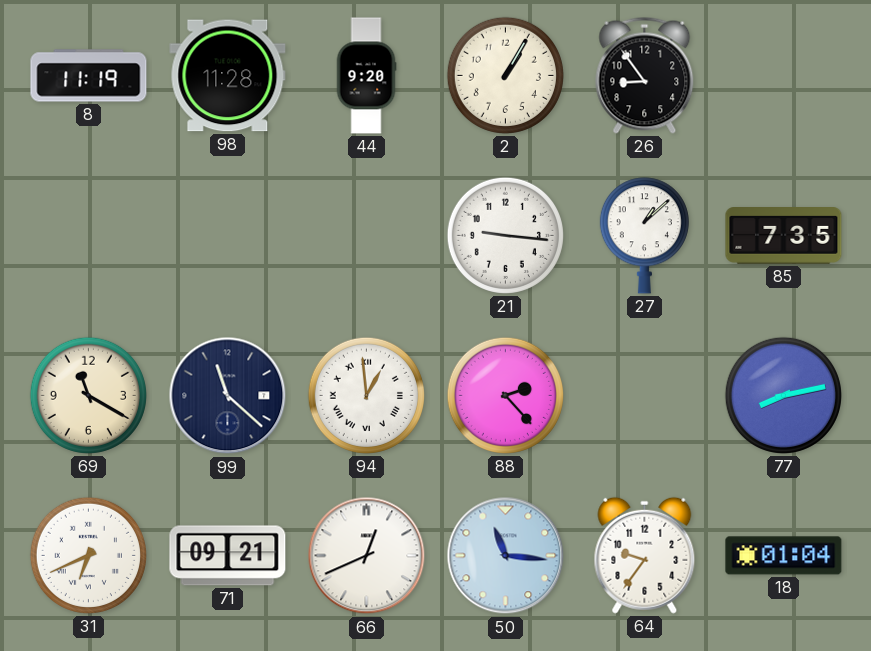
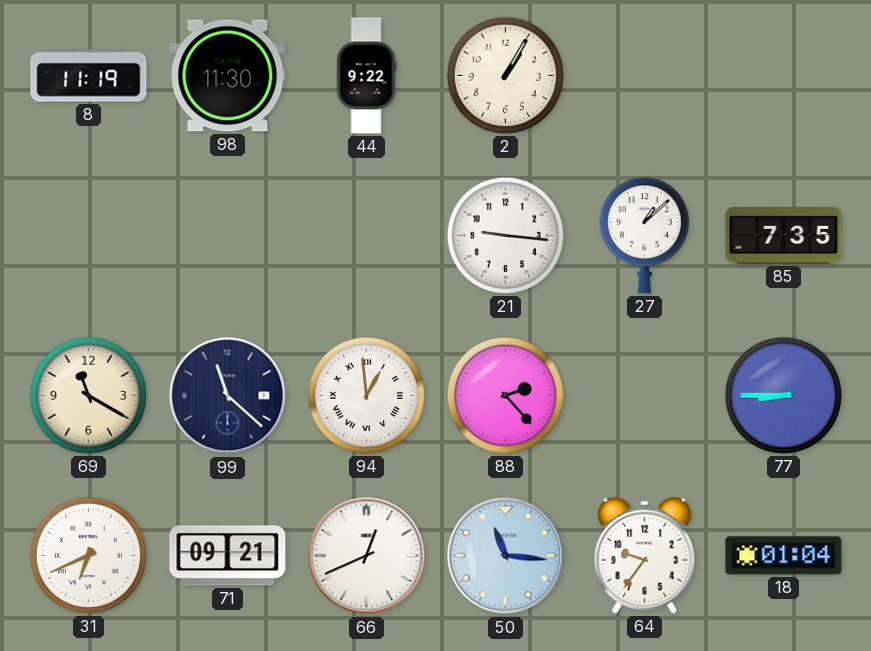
98: 11:28 -> 11:30
44: 9:20 -> 9:22
26: 8:54 -> none
77: 8:13 -> 8:45
